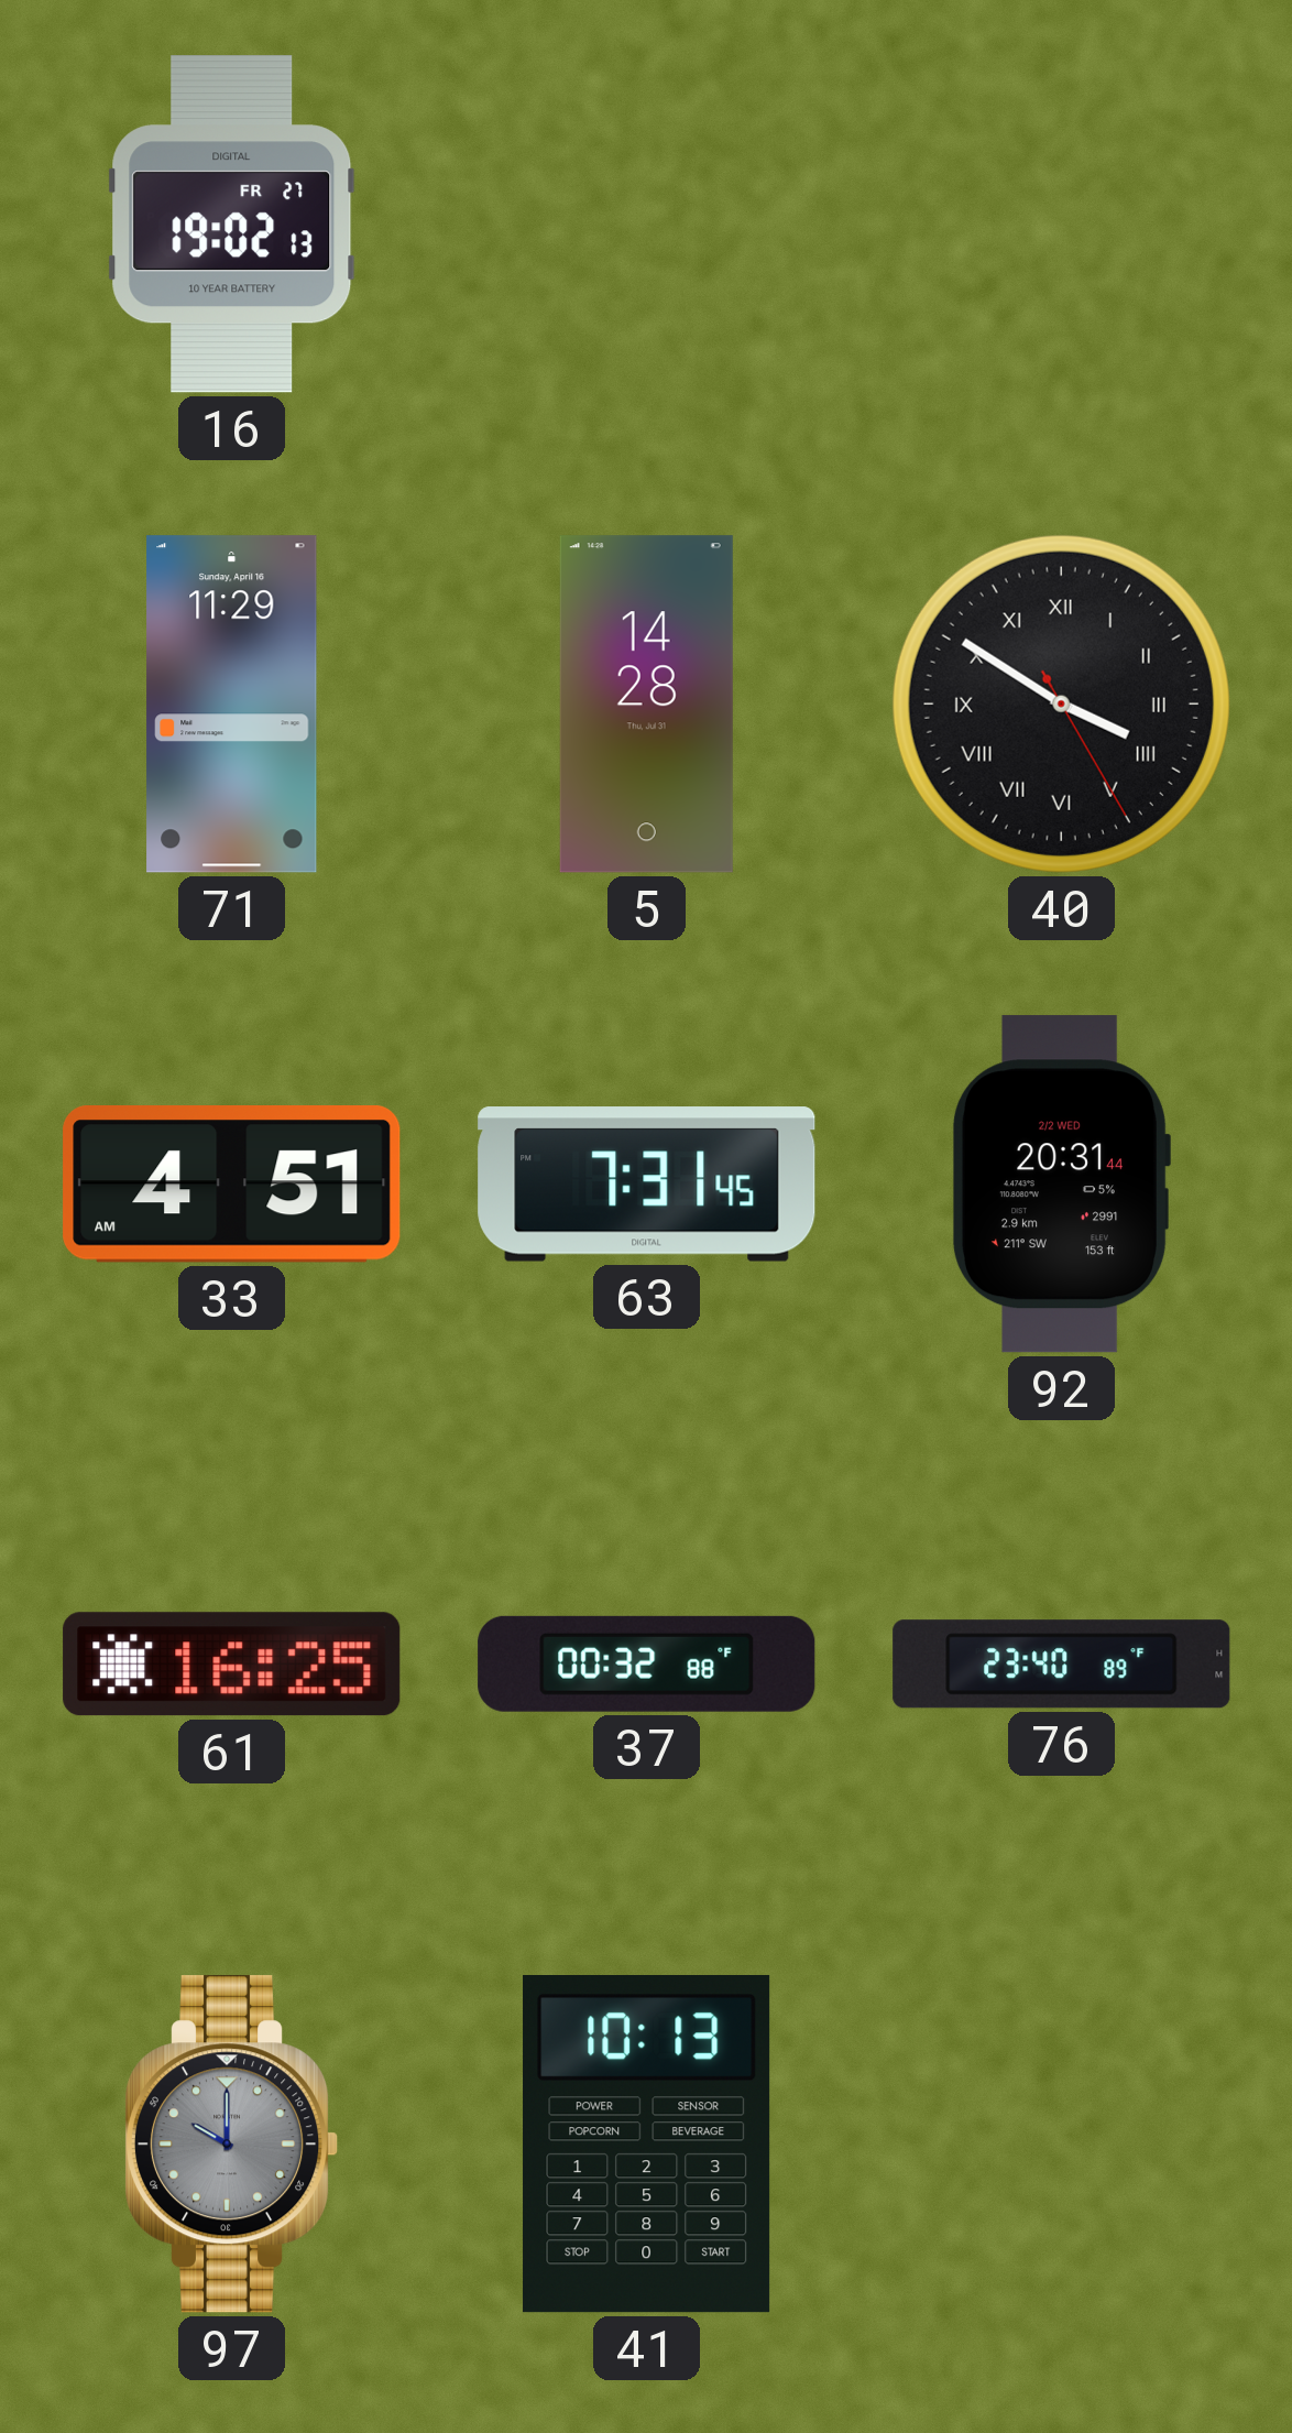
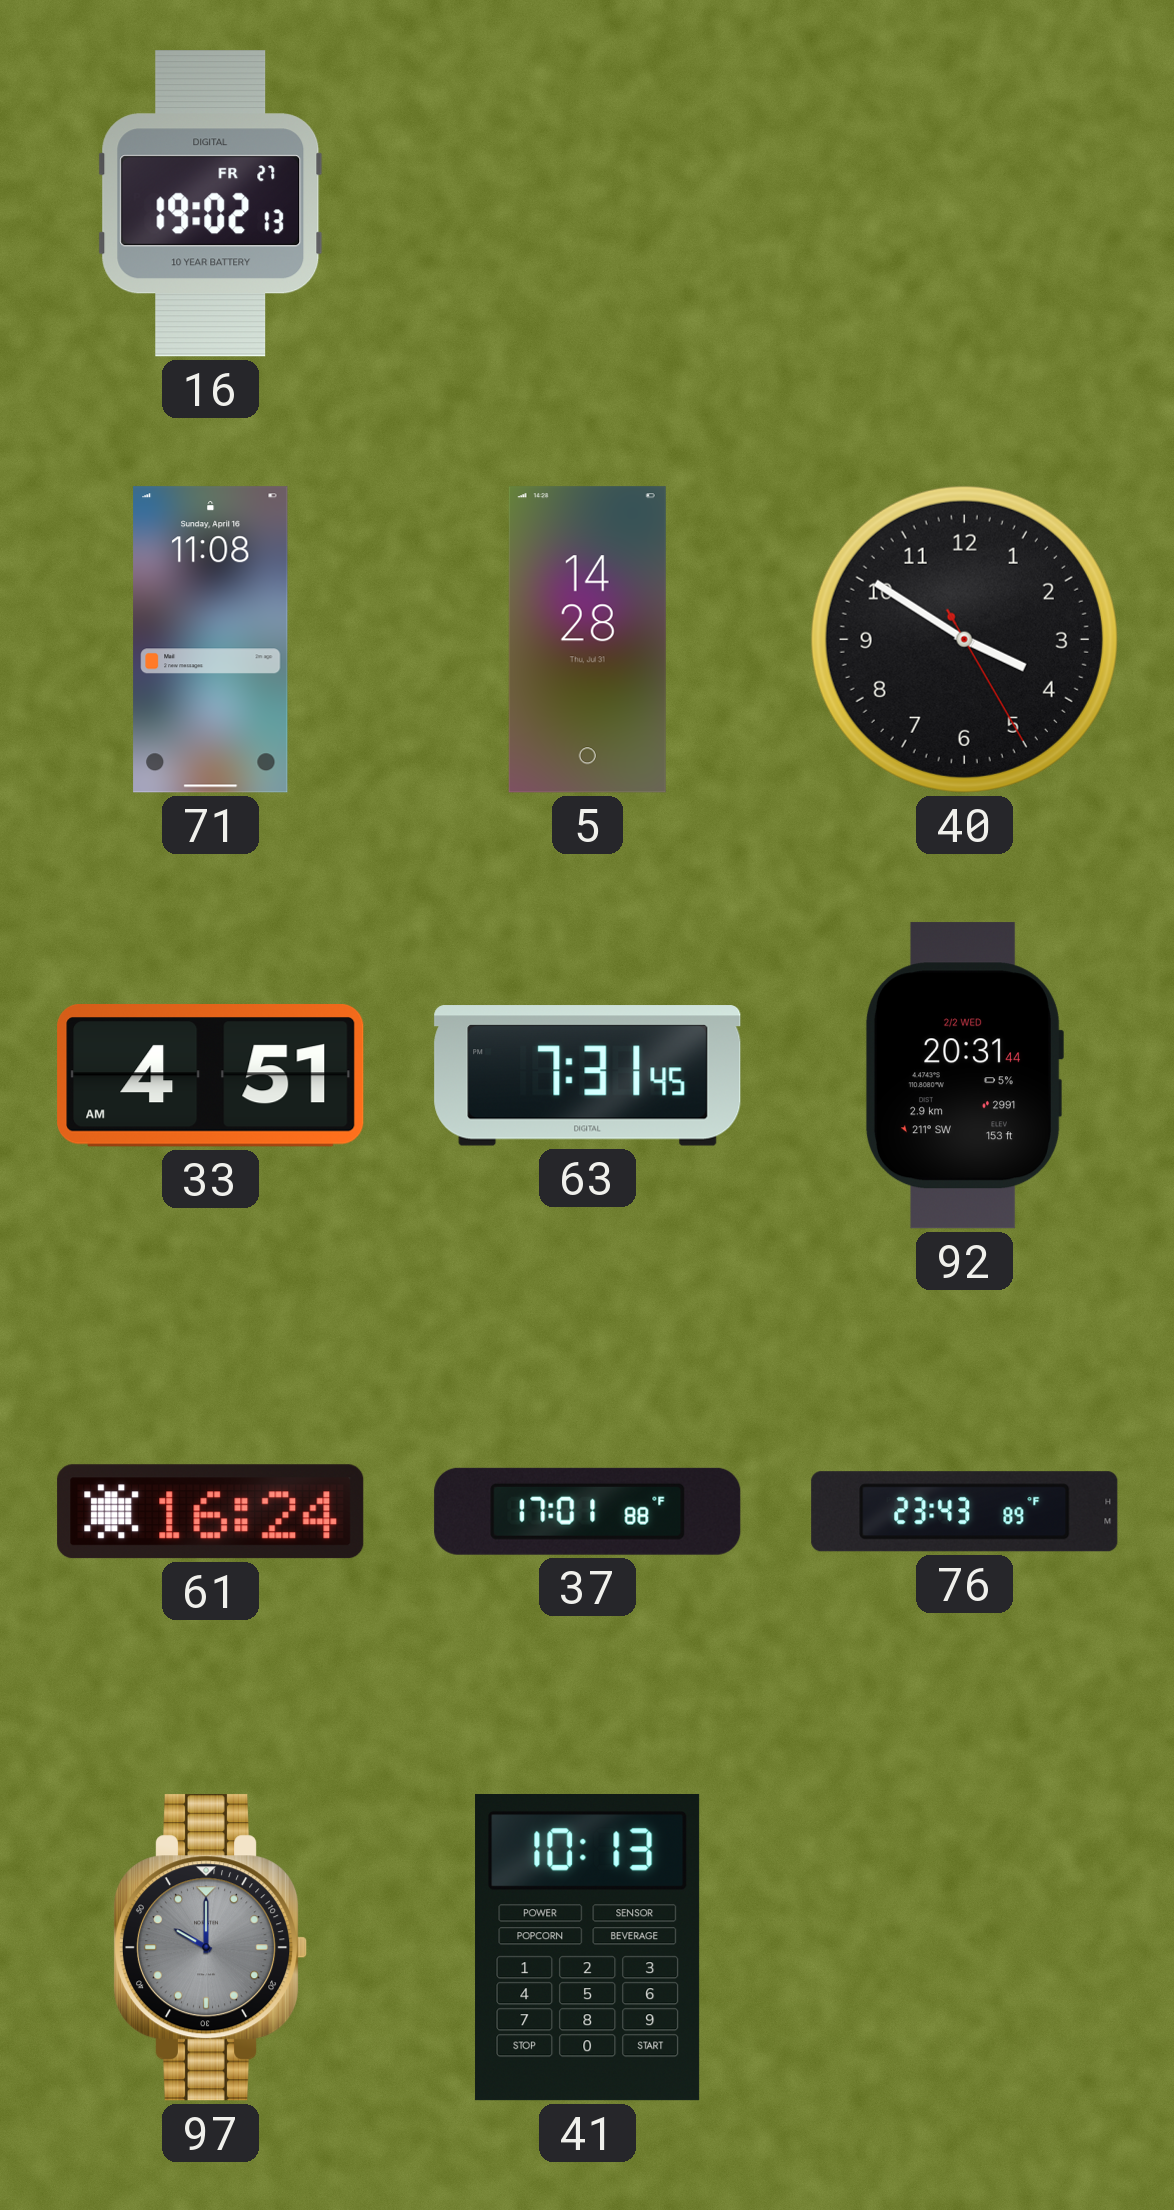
71: 11:29 -> 11:08
40 numerals: Roman -> Arabic
61: 16:25 -> 16:24
37: 00:32 -> 17:01
76: 23:40 -> 23:43
